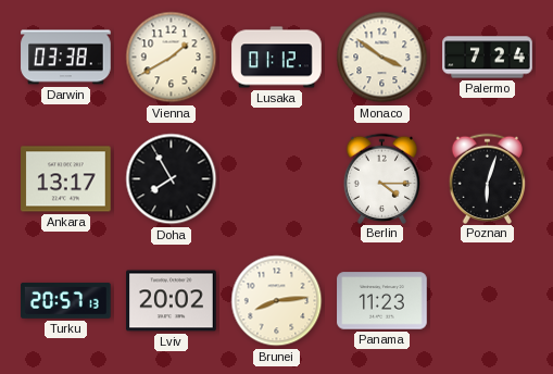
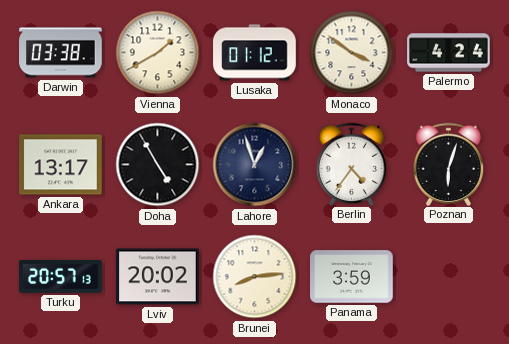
Palermo: 7:24 -> 4:24
Doha: 7:55 -> 4:55
Lahore: none -> 12:57
Berlin: 4:15 -> 4:36
Panama: 11:23 -> 3:59
